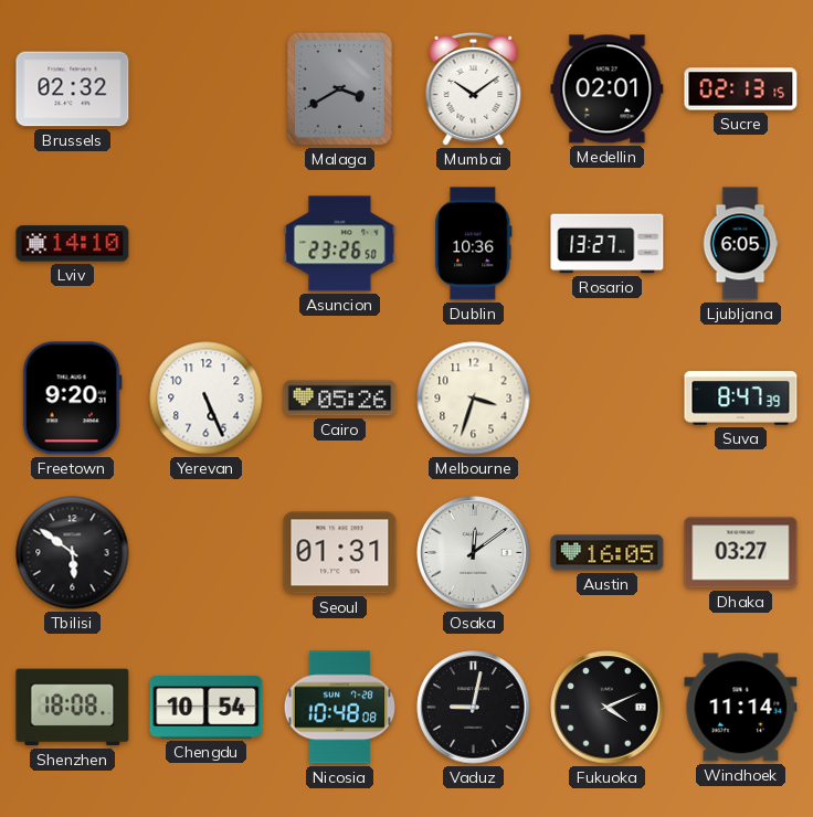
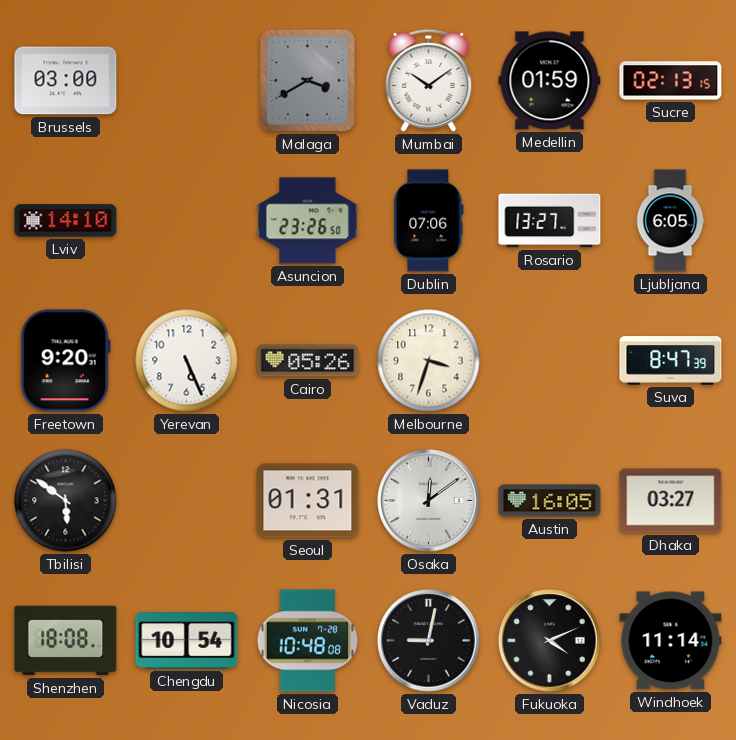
Brussels: 02:32 -> 03:00
Medellin: 02:01 -> 01:59
Dublin: 10:36 -> 07:06
